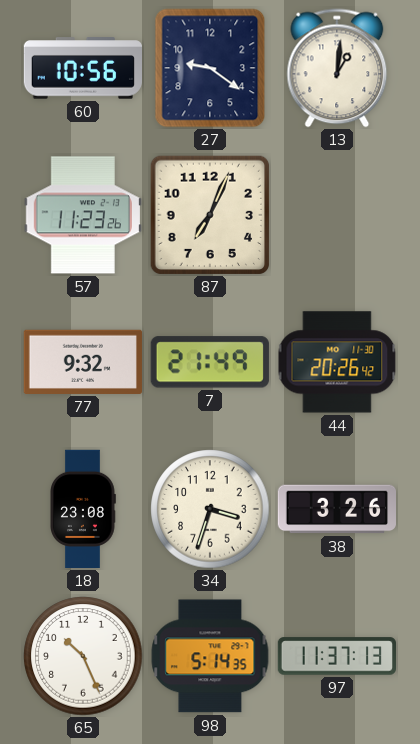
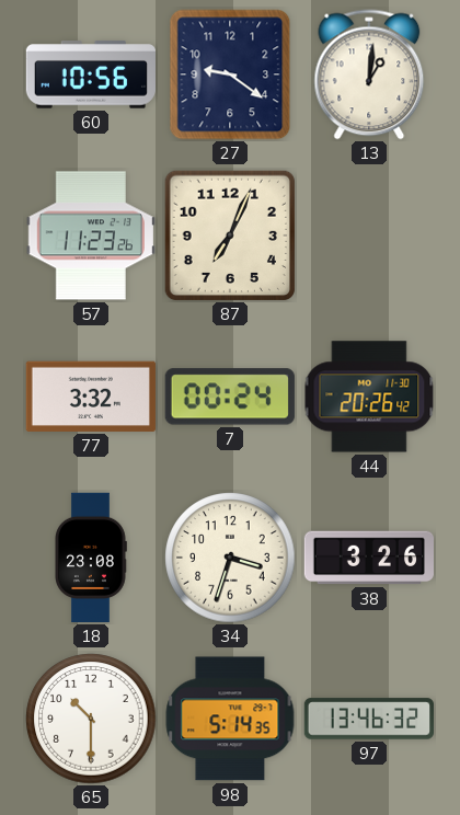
77: 9:32 -> 3:32
7: 21:49 -> 00:24
65: 10:26 -> 10:30
97: 11:37 -> 13:46
